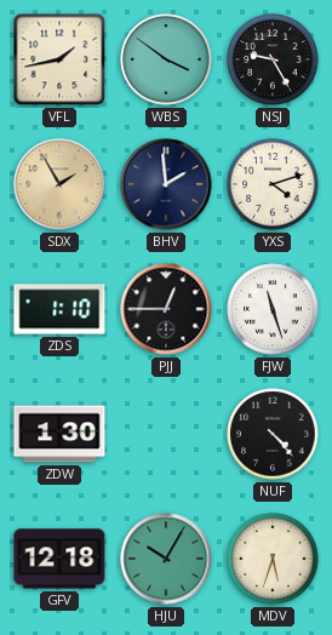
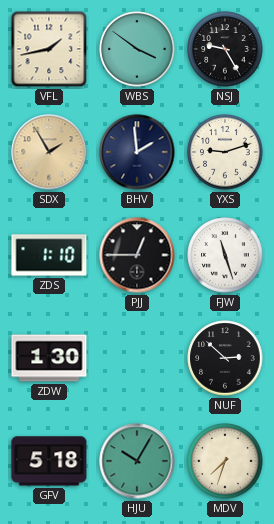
YXS: 4:12 -> 9:12
NUF: 4:23 -> 2:52
GFV: 12:18 -> 5:18
MDV: 5:33 -> 7:33
